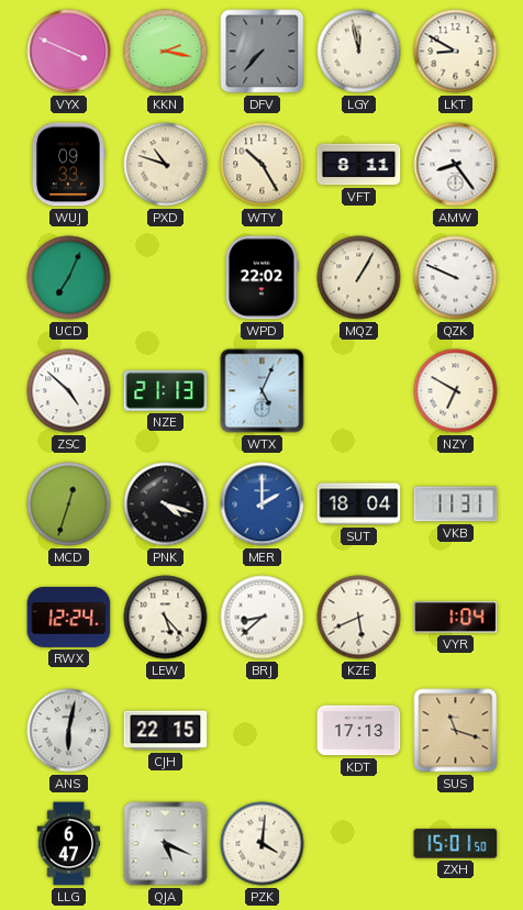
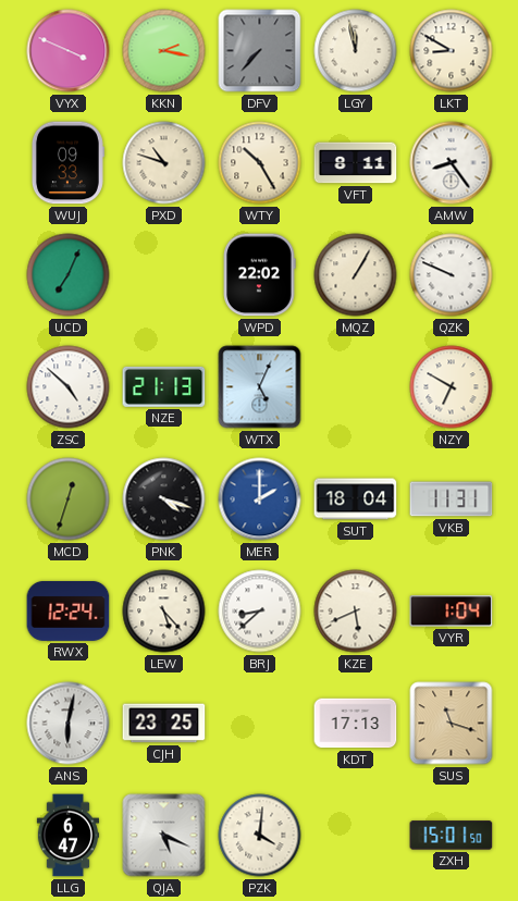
CJH: 22:15 -> 23:25
